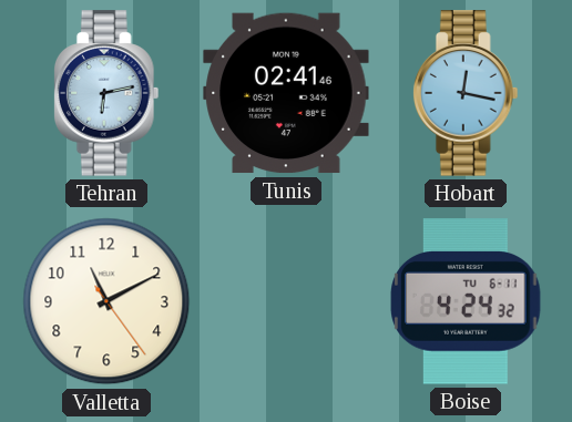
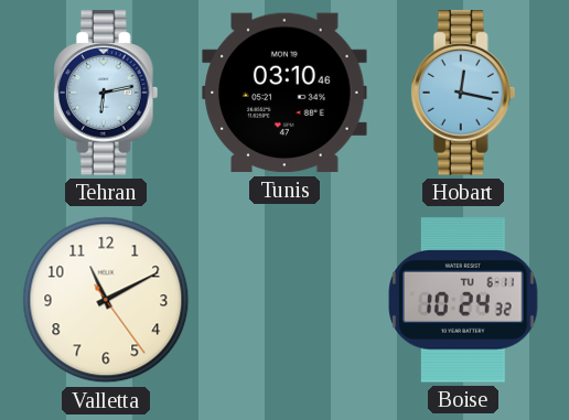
Tunis: 02:41 -> 03:10
Boise: 4:24 -> 10:24
